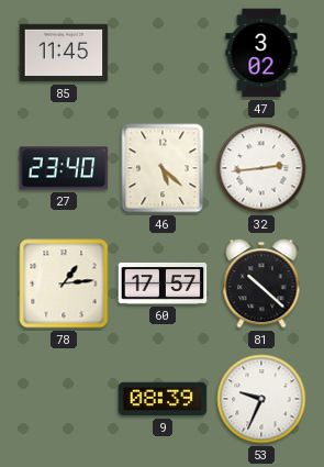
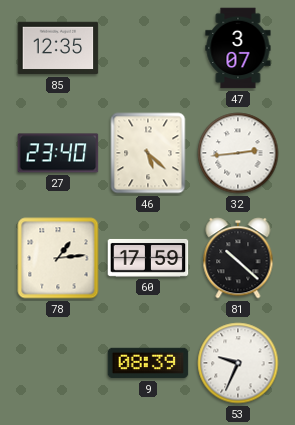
85: 11:45 -> 12:35
47: 3:02 -> 3:07
60: 17:57 -> 17:59
